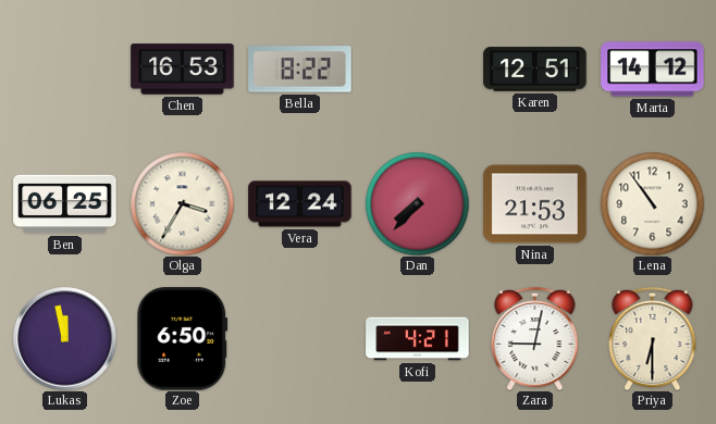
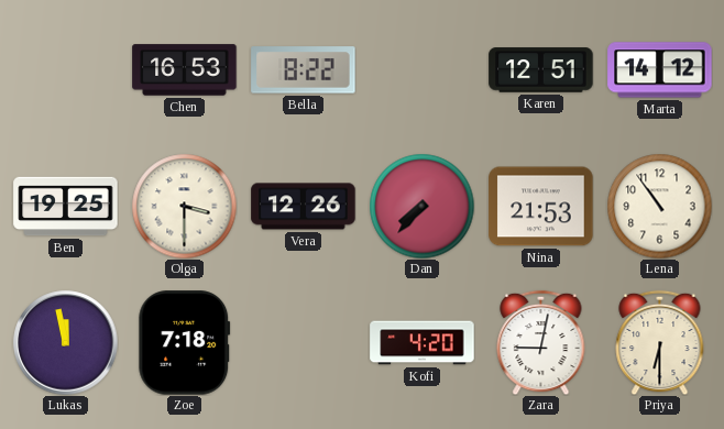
Ben: 06:25 -> 19:25
Olga: 3:35 -> 3:30
Vera: 12:24 -> 12:26
Zoe: 6:50 -> 7:18
Kofi: 4:21 -> 4:20
